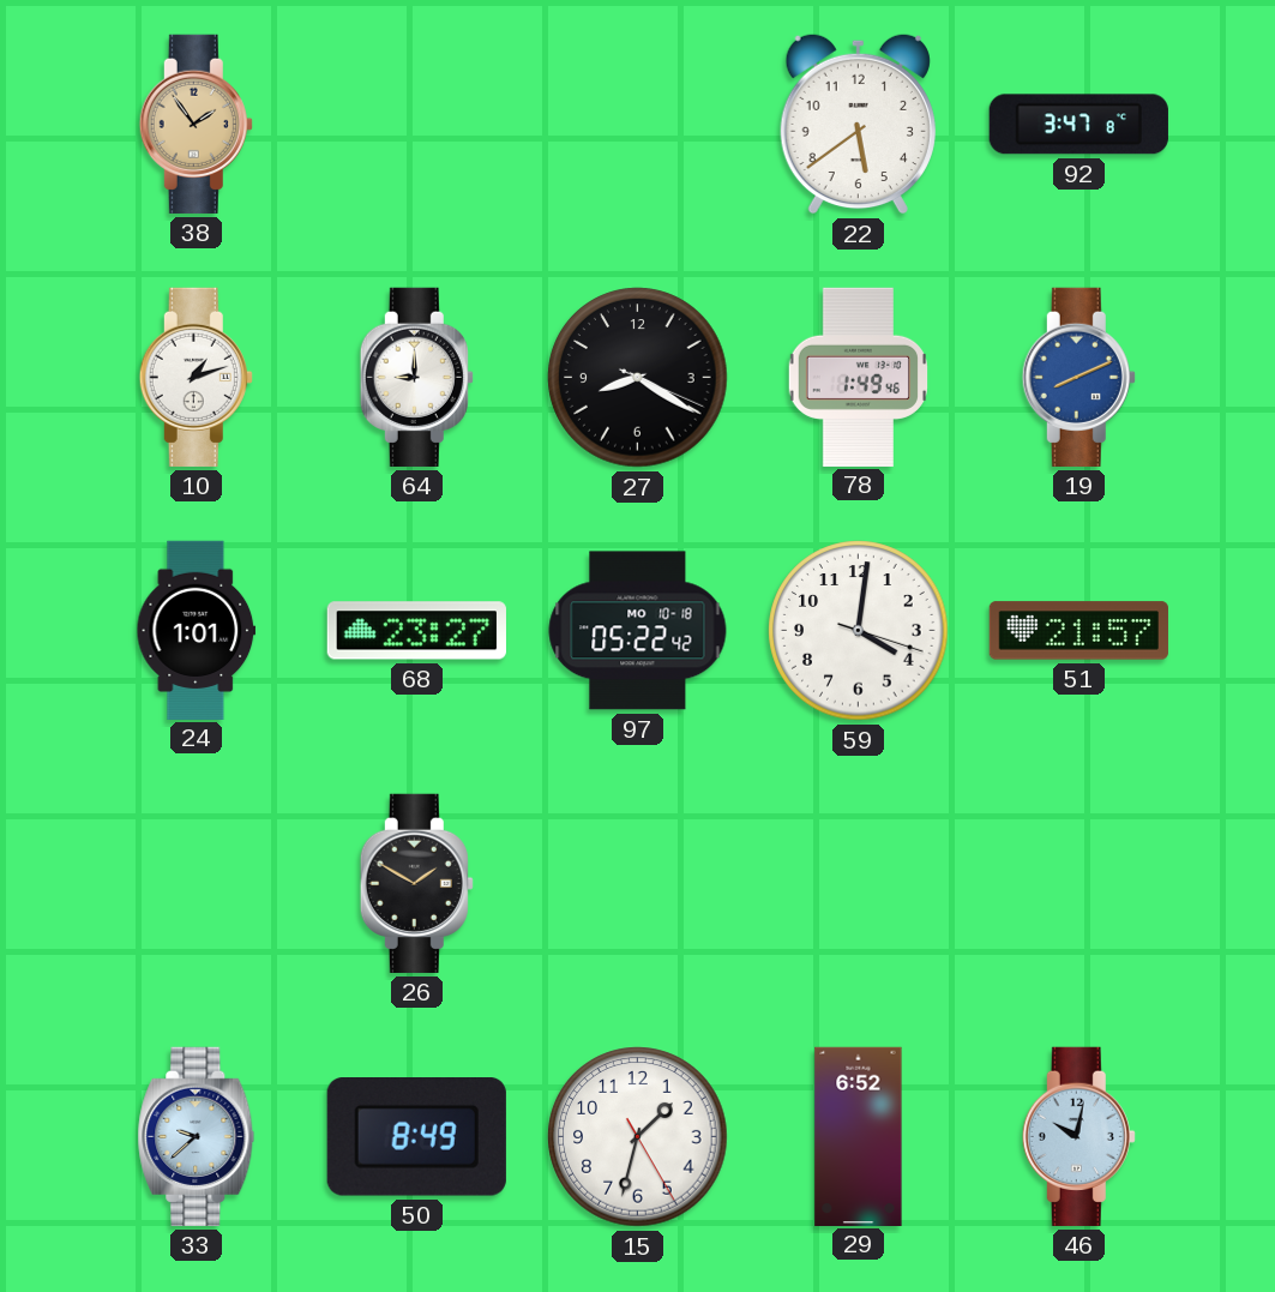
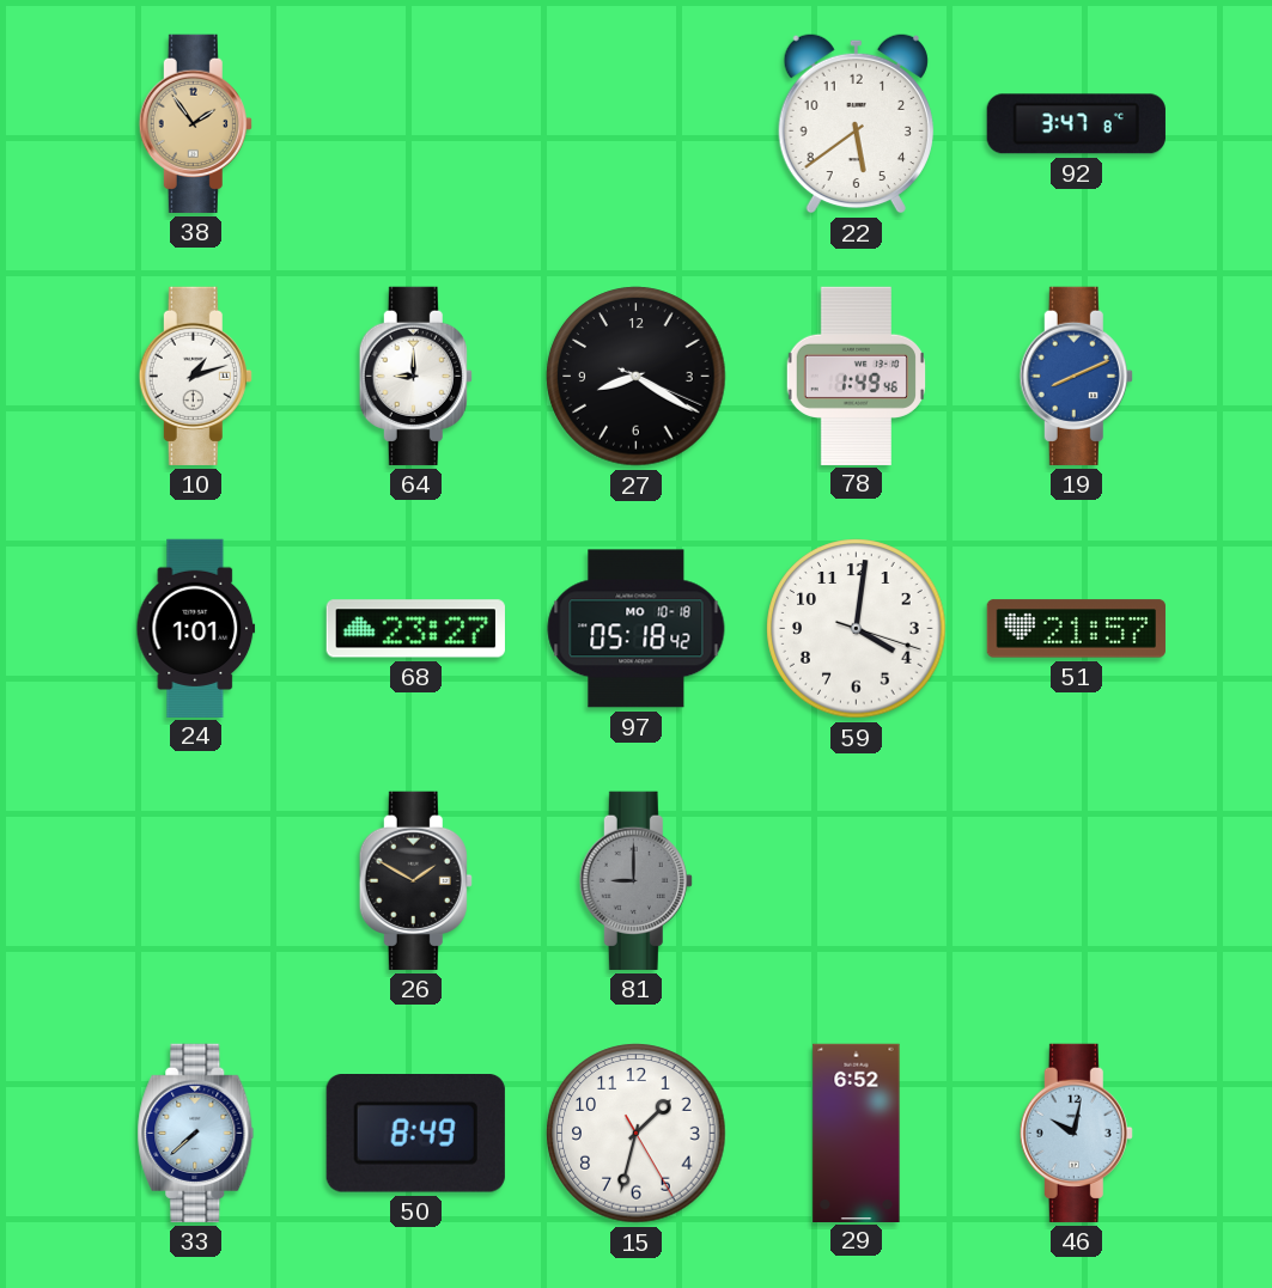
97: 05:22 -> 05:18
81: none -> 9:00
33: 9:38 -> 7:38
